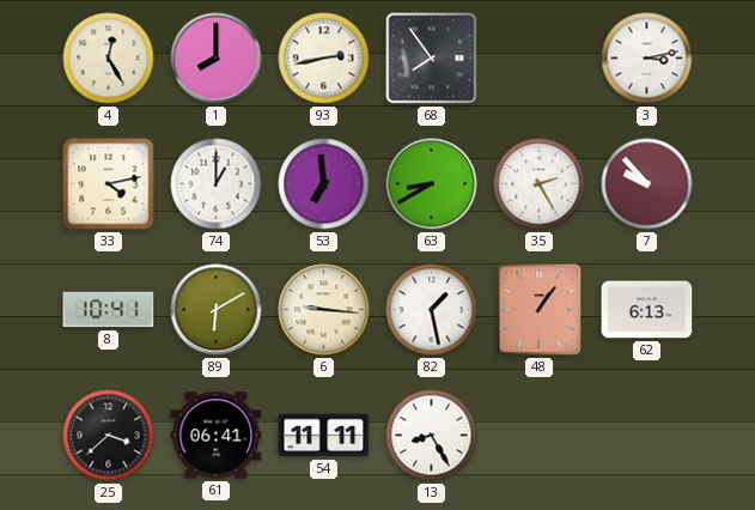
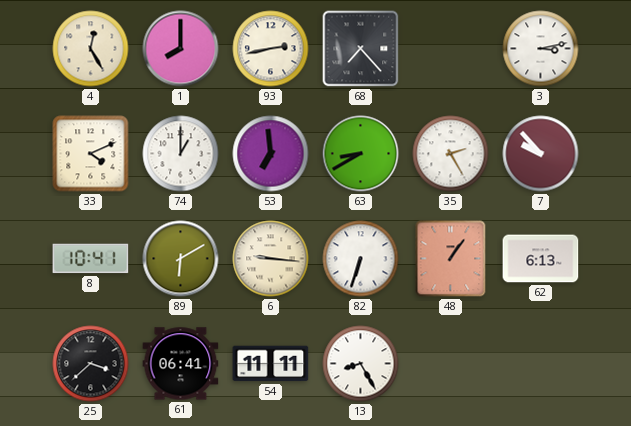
68: 7:54 -> 7:23
33: 4:13 -> 4:11
82: 1:28 -> 6:33
